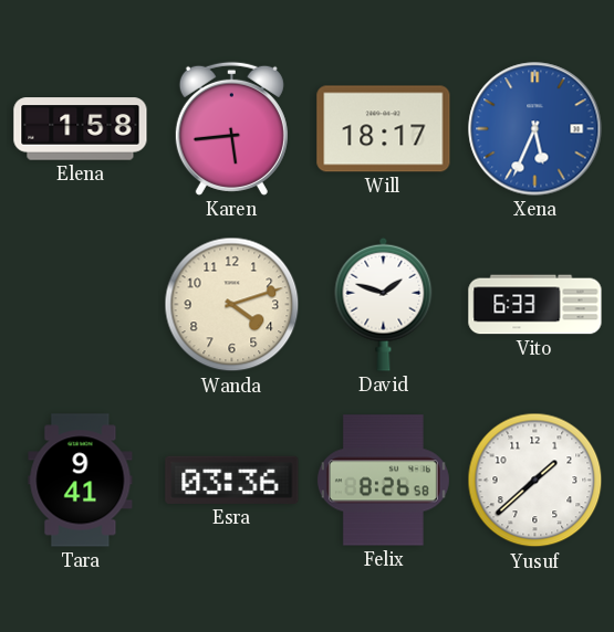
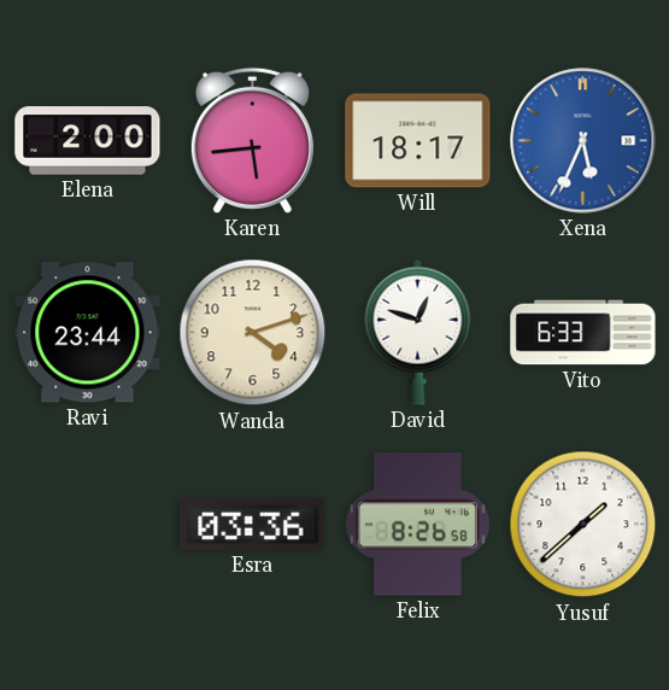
Elena: 1:58 -> 2:00
Ravi: none -> 23:44
David: 1:48 -> 12:48
Tara: 9:41 -> none
